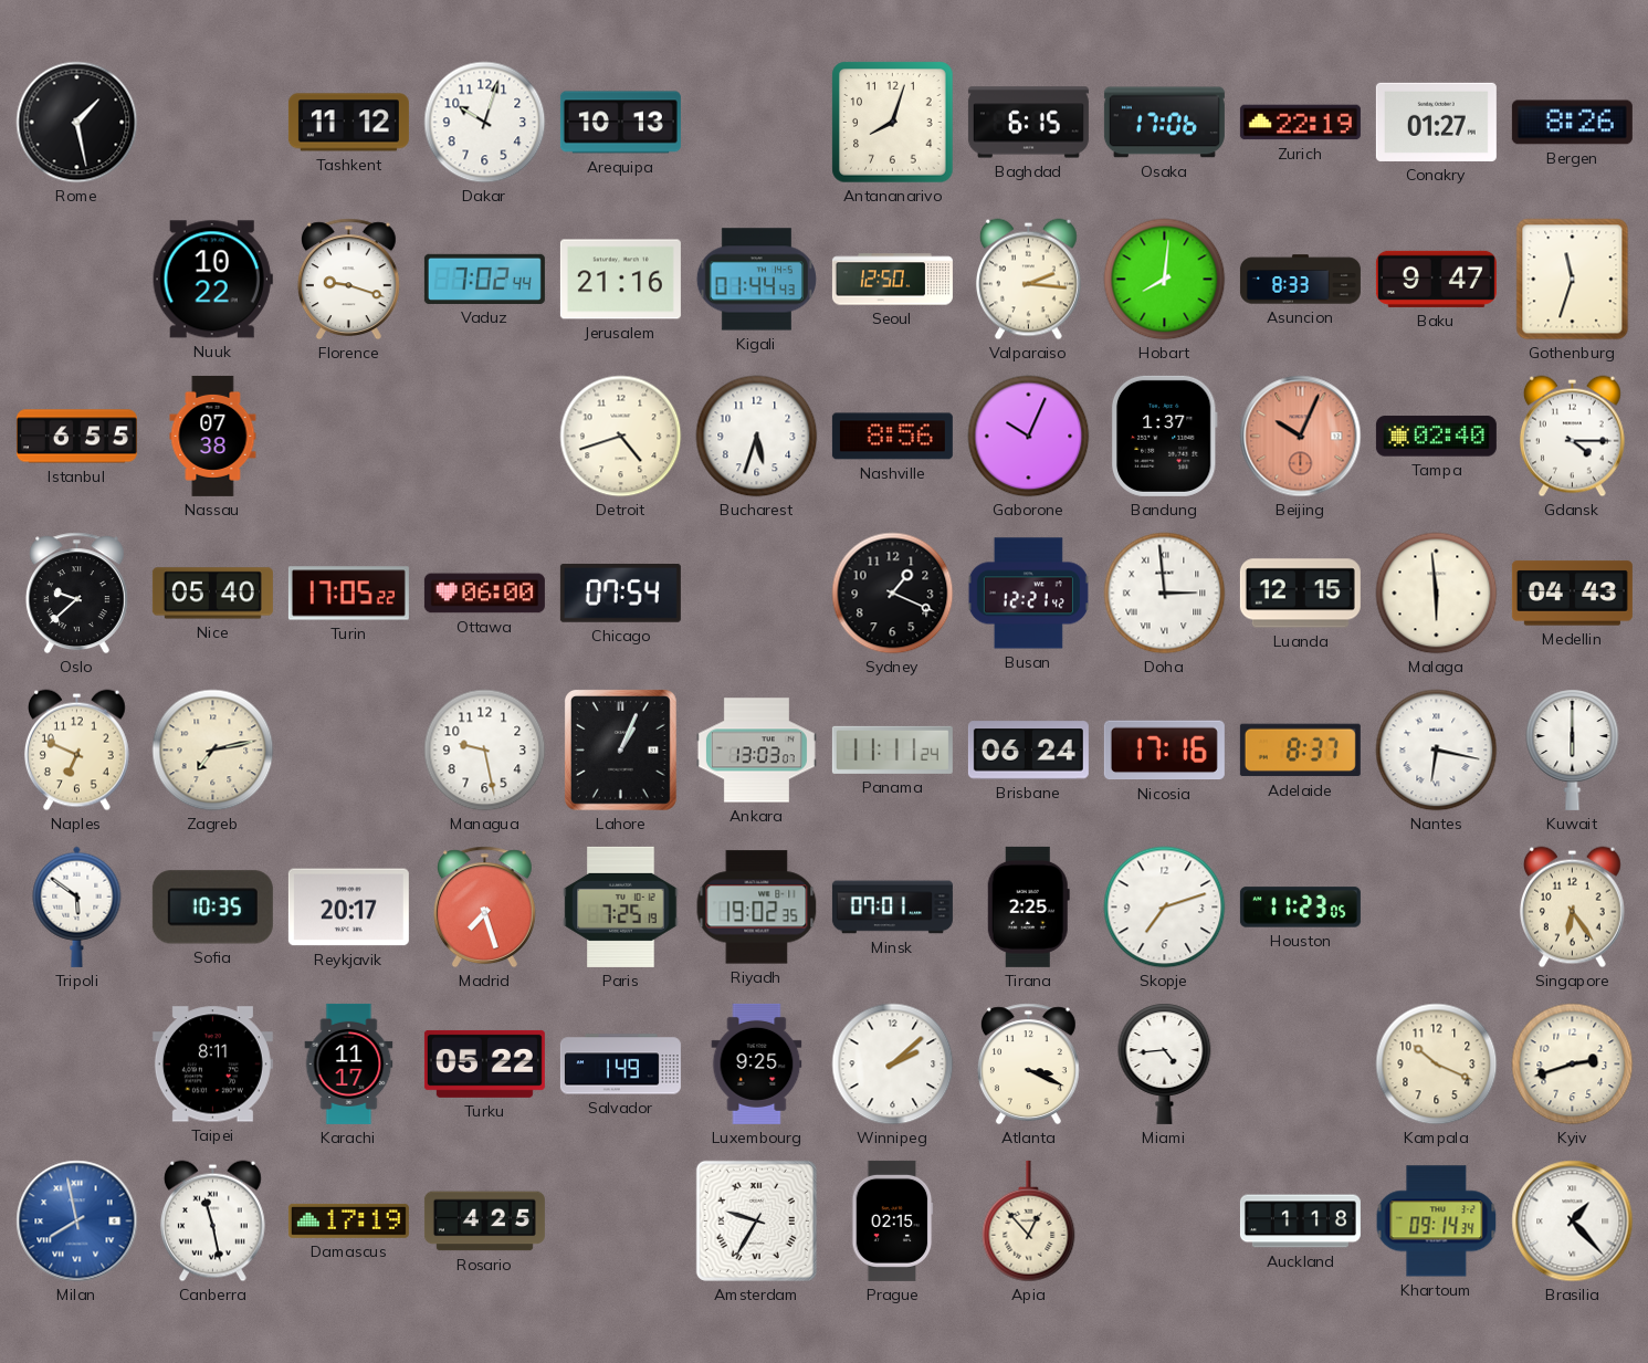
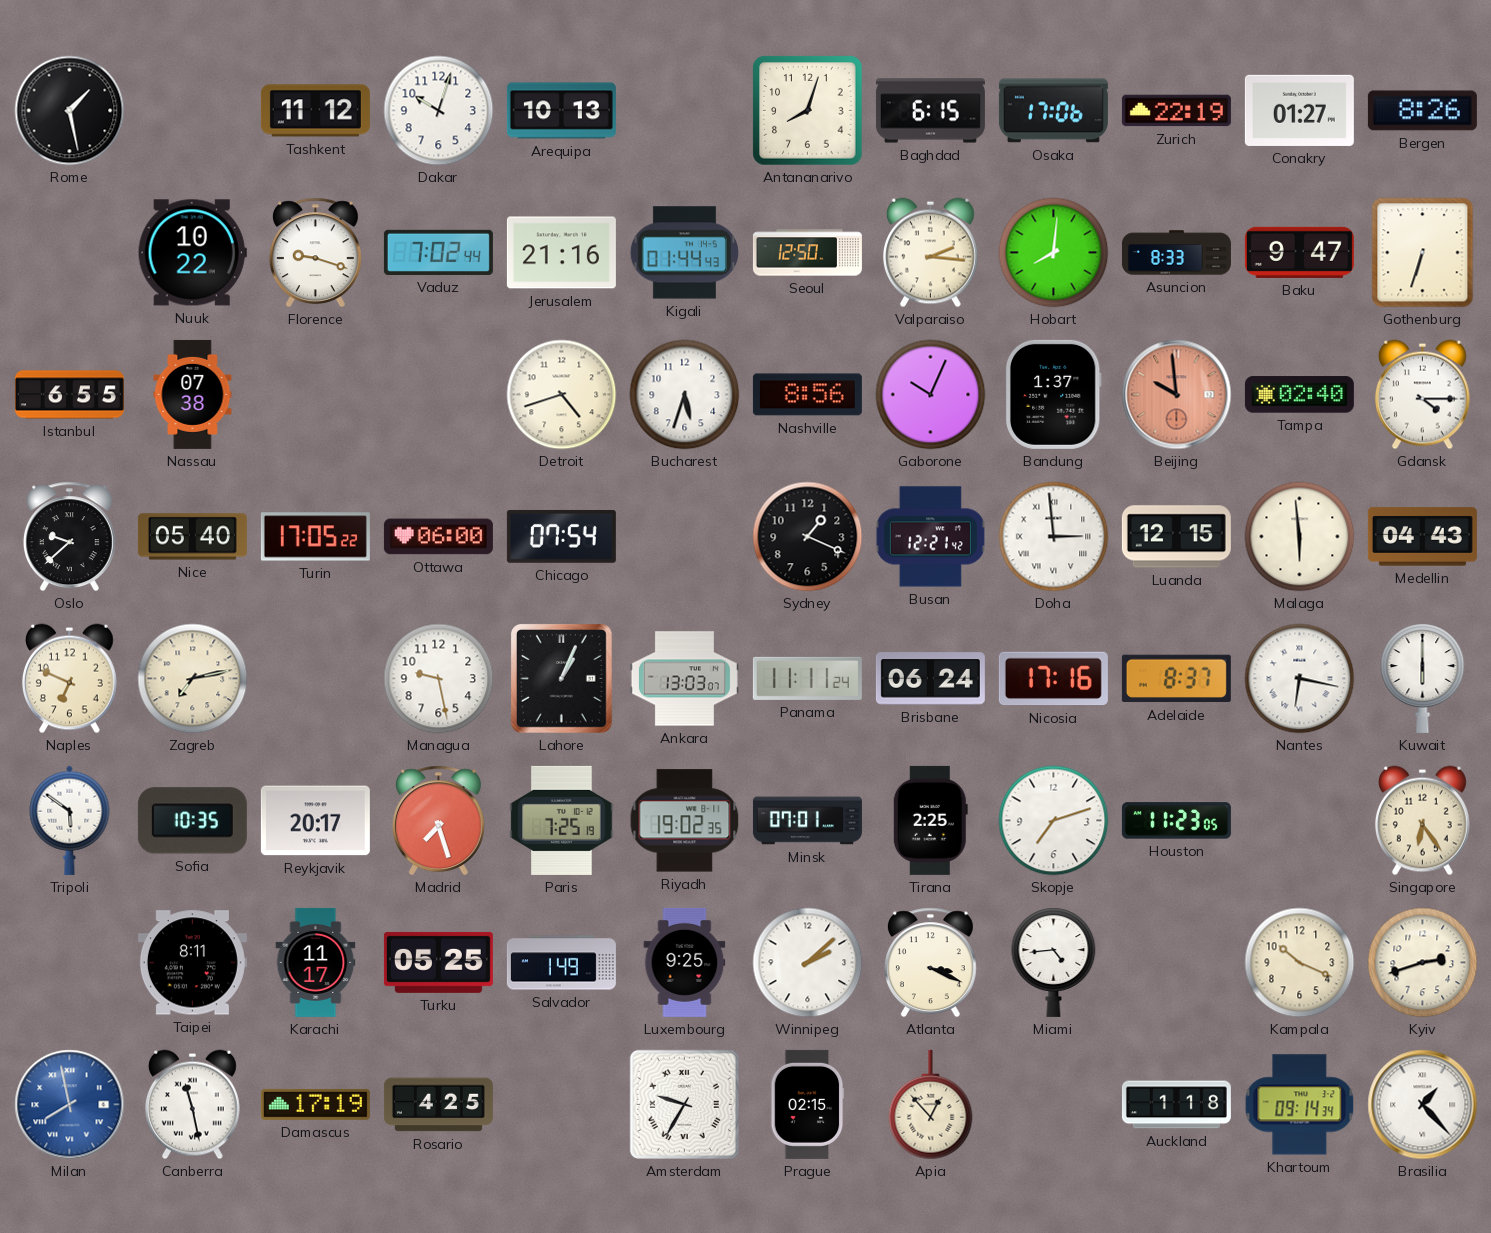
Gothenburg: 11:33 -> 6:33
Beijing: 10:04 -> 9:59
Turku: 05:22 -> 05:25
